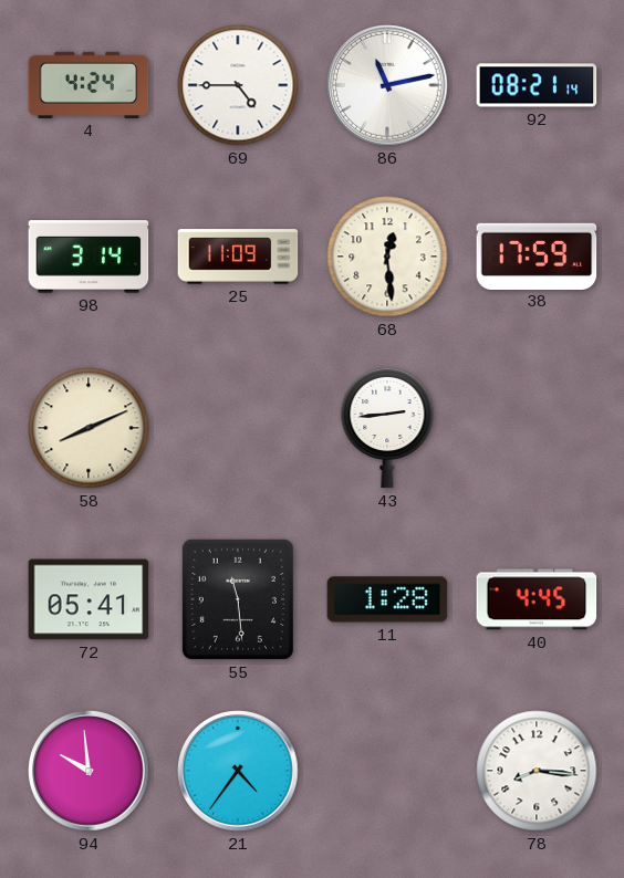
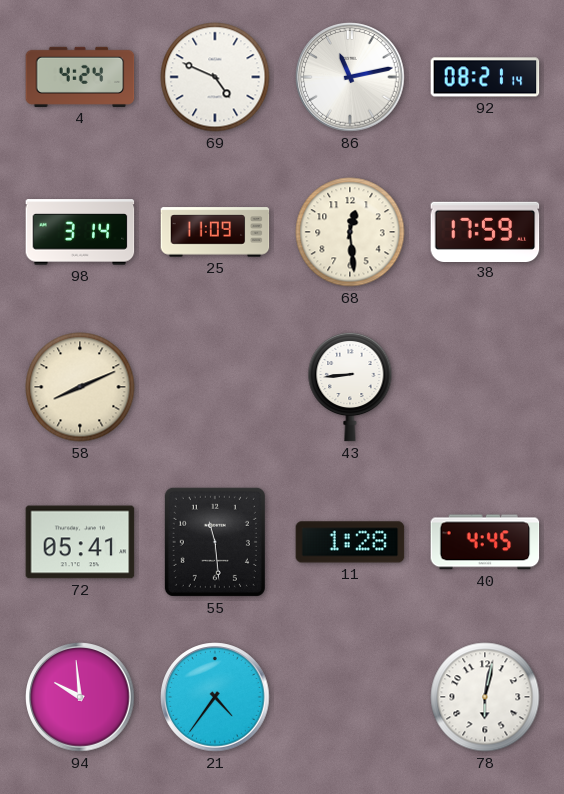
69: 4:45 -> 4:49
43: 2:44 -> 8:44
78: 8:16 -> 6:02
